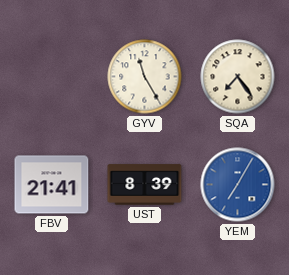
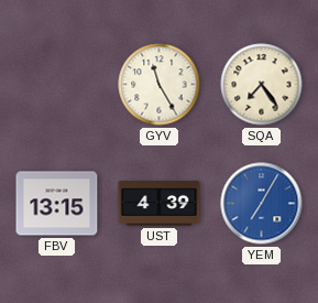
FBV: 21:41 -> 13:15
UST: 8:39 -> 4:39
